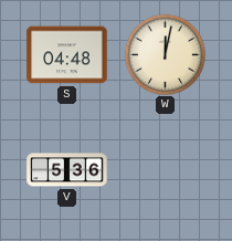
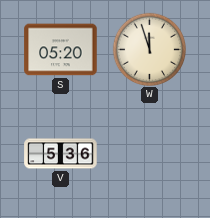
S: 04:48 -> 05:20
W: 12:02 -> 11:57
